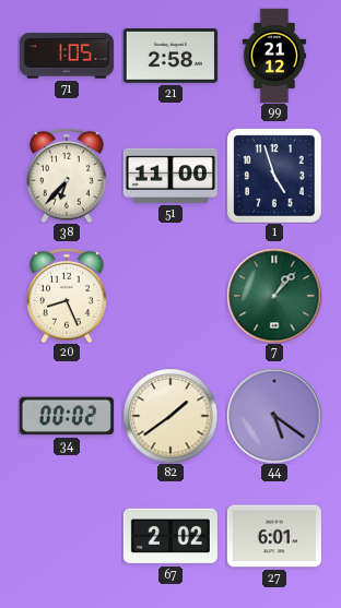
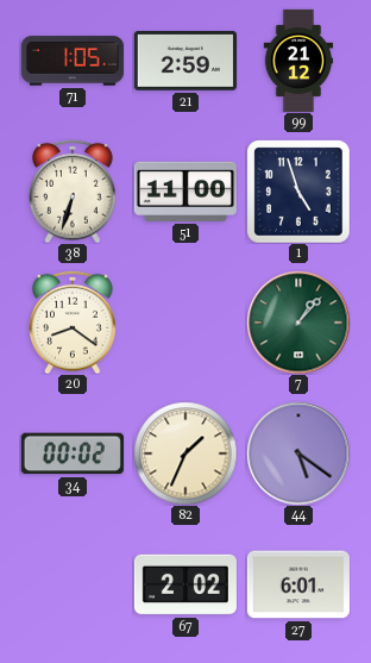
21: 2:58 -> 2:59
38: 6:37 -> 6:33
20: 8:26 -> 8:21
82: 1:39 -> 1:34
